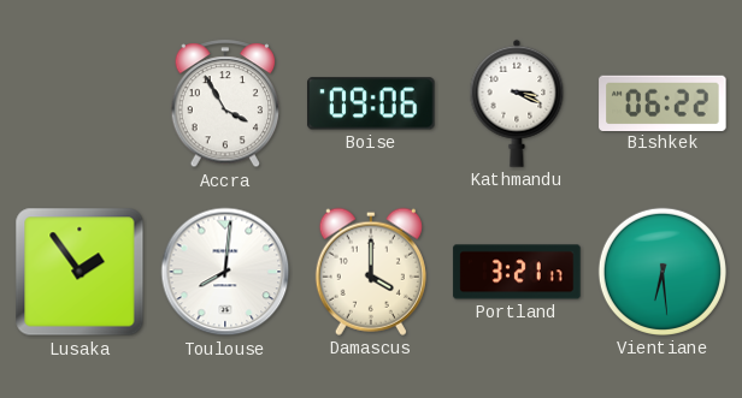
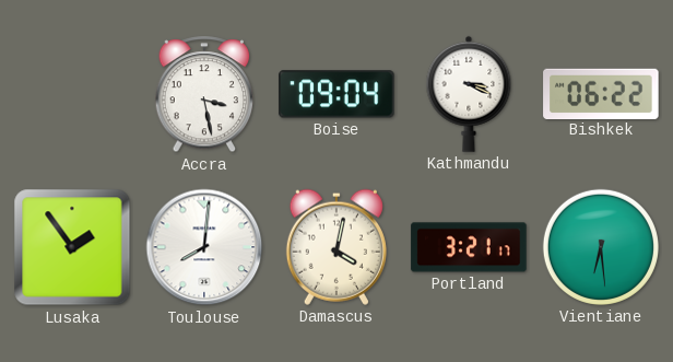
Accra: 3:55 -> 3:28
Boise: 09:06 -> 09:04
Damascus: 4:00 -> 4:02
